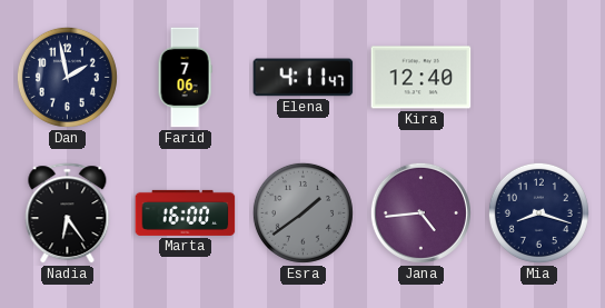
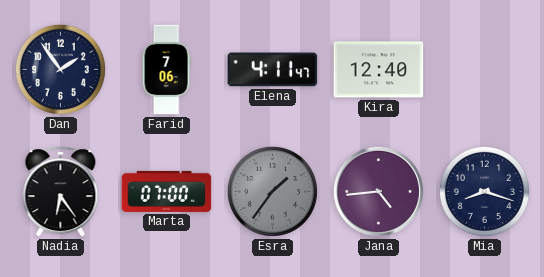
Dan: 1:58 -> 1:54
Marta: 16:00 -> 07:00
Esra: 1:39 -> 1:36
